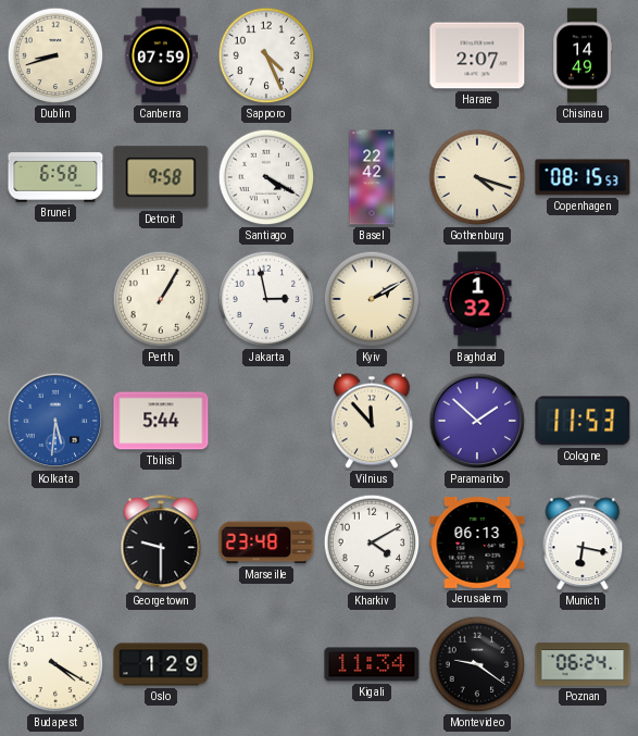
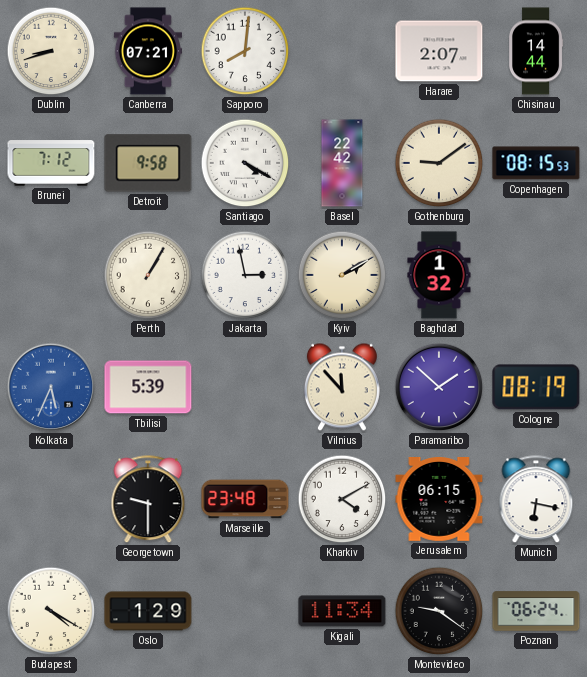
Canberra: 07:59 -> 07:21
Sapporo: 4:26 -> 8:01
Chisinau: 14:49 -> 14:44
Brunei: 6:58 -> 7:12
Gothenburg: 4:18 -> 9:09
Kolkata: 5:31 -> 5:34
Tbilisi: 5:44 -> 5:39
Cologne: 11:53 -> 08:19
Jerusalem: 06:13 -> 06:15
